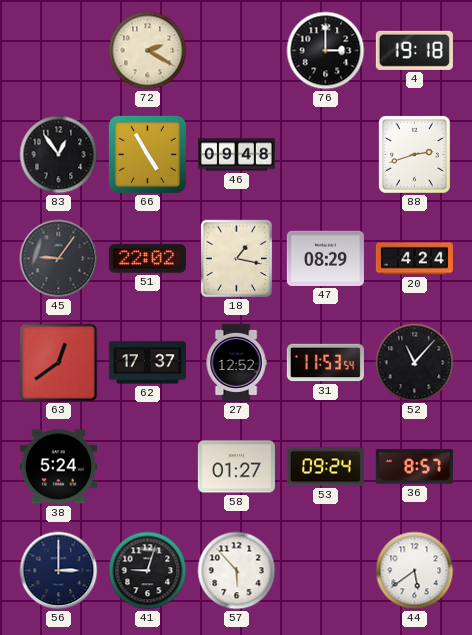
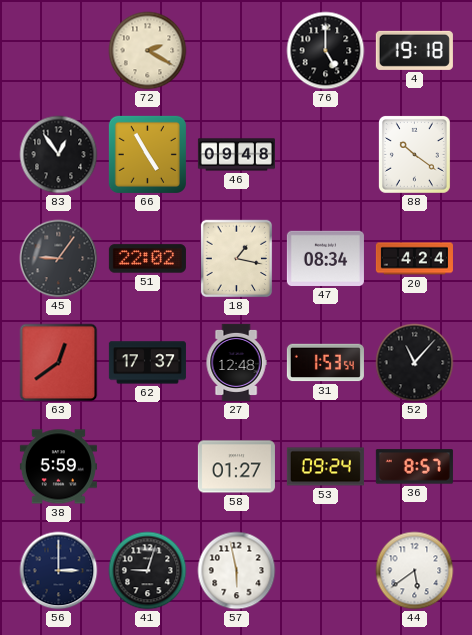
76: 3:00 -> 5:00
88: 2:42 -> 10:21
47: 08:29 -> 08:34
27: 12:52 -> 12:48
31: 11:53 -> 1:53
38: 5:24 -> 5:59
57: 5:53 -> 5:58
